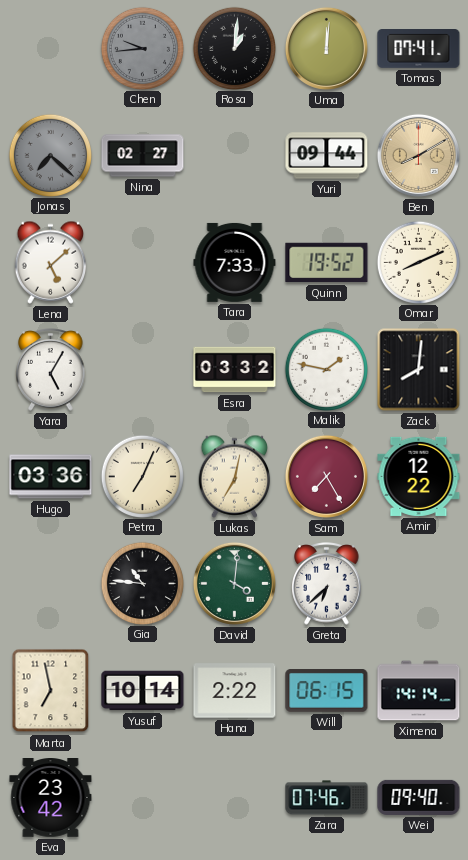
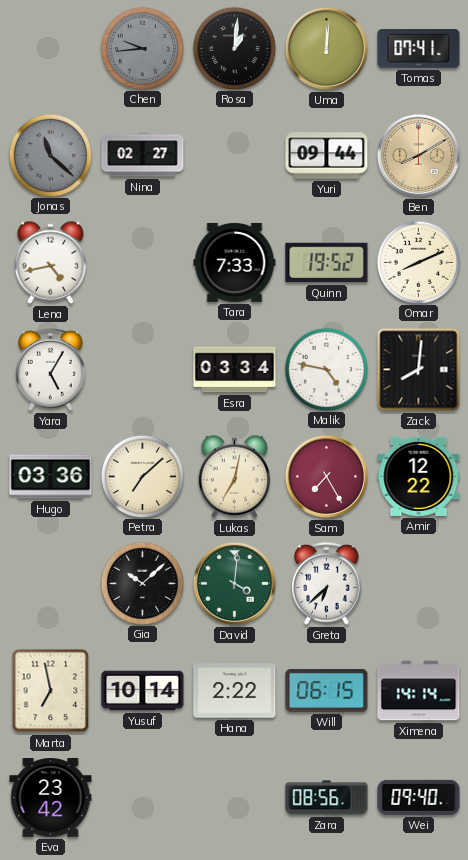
Jonas: 7:22 -> 11:22
Lena: 5:08 -> 4:43
Esra: 03:32 -> 03:34
Malik: 1:47 -> 4:47
Petra: 7:04 -> 7:08
Gia: 10:46 -> 10:08
Zara: 07:46 -> 08:56
